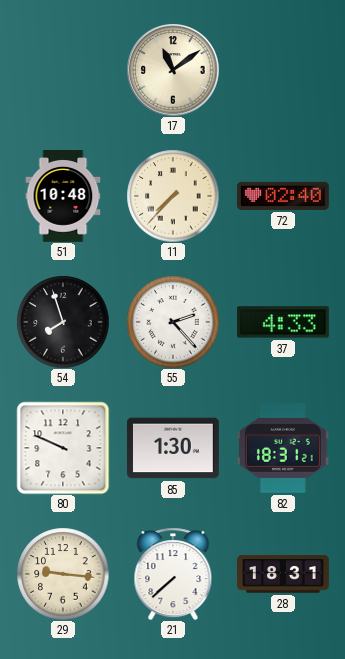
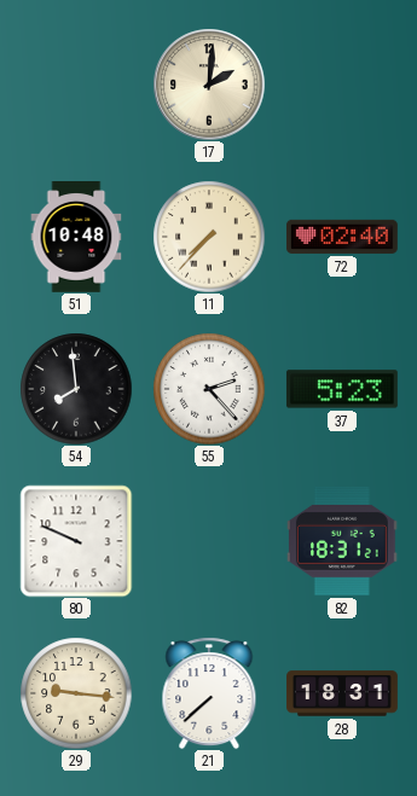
17: 11:09 -> 2:01
54: 7:57 -> 7:59
37: 4:33 -> 5:23
85: 1:30 -> none
